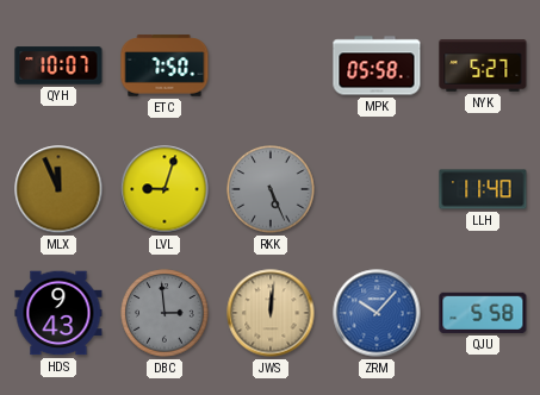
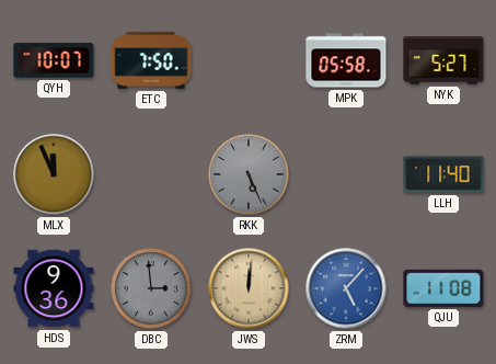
LVL: 9:03 -> none
HDS: 9:43 -> 9:36
ZRM: 10:07 -> 5:07
QJU: 5:58 -> 11:08
